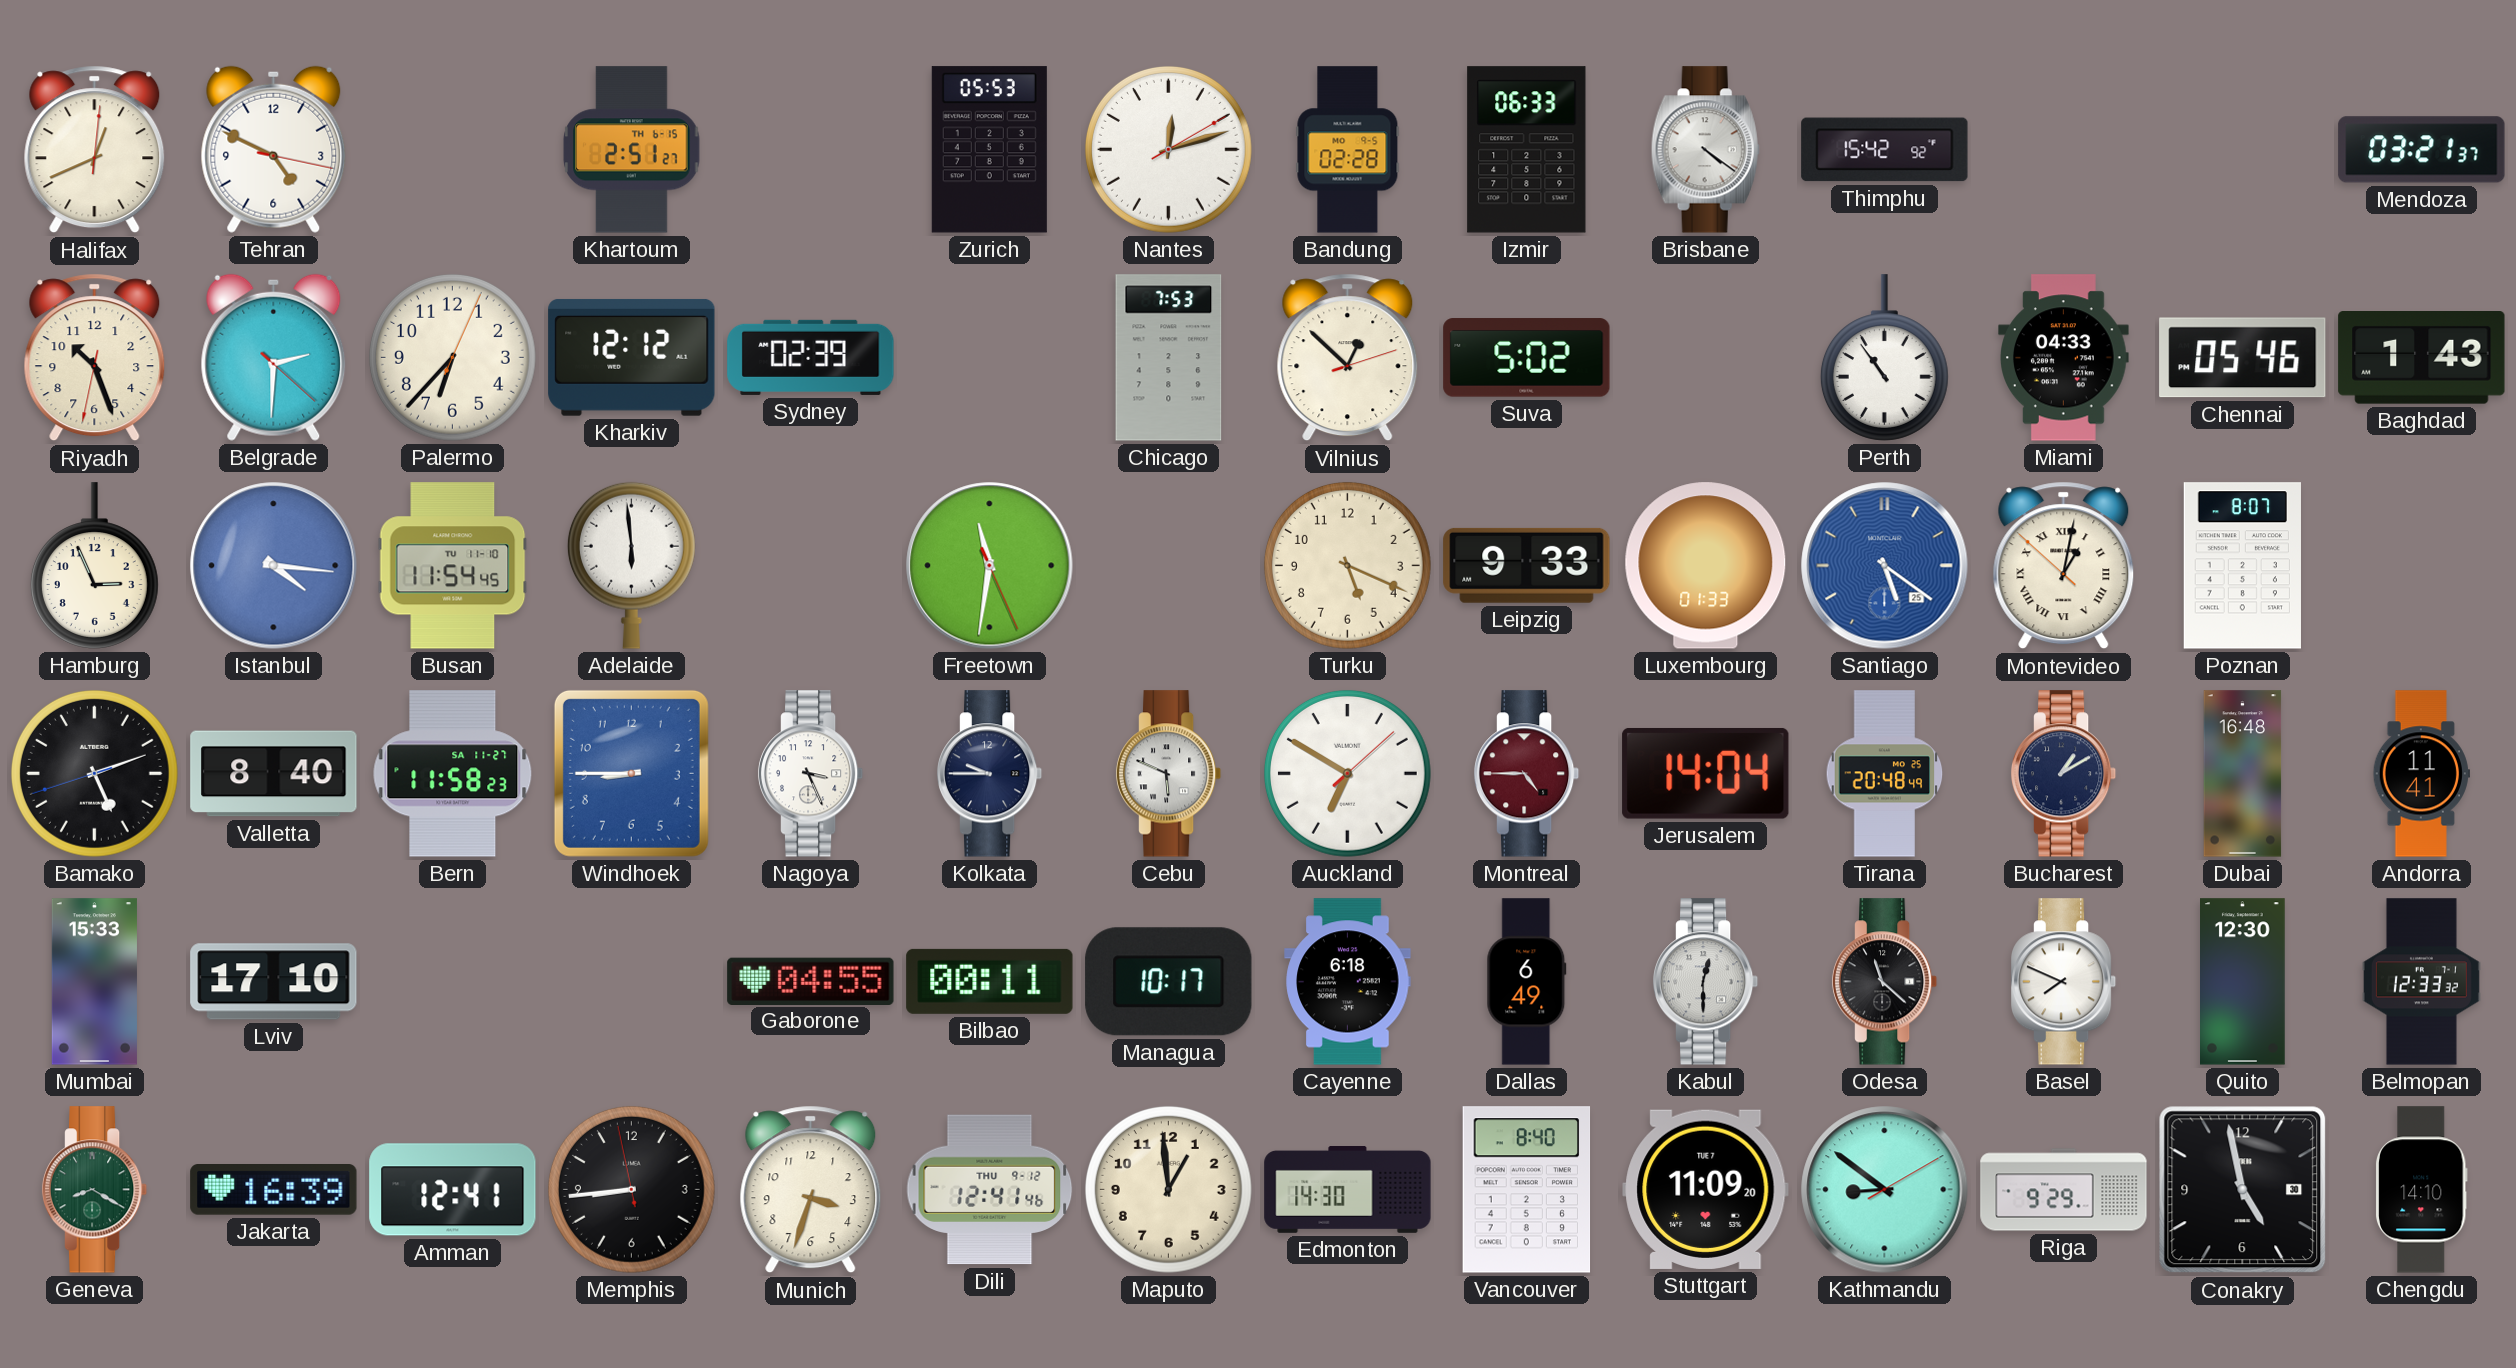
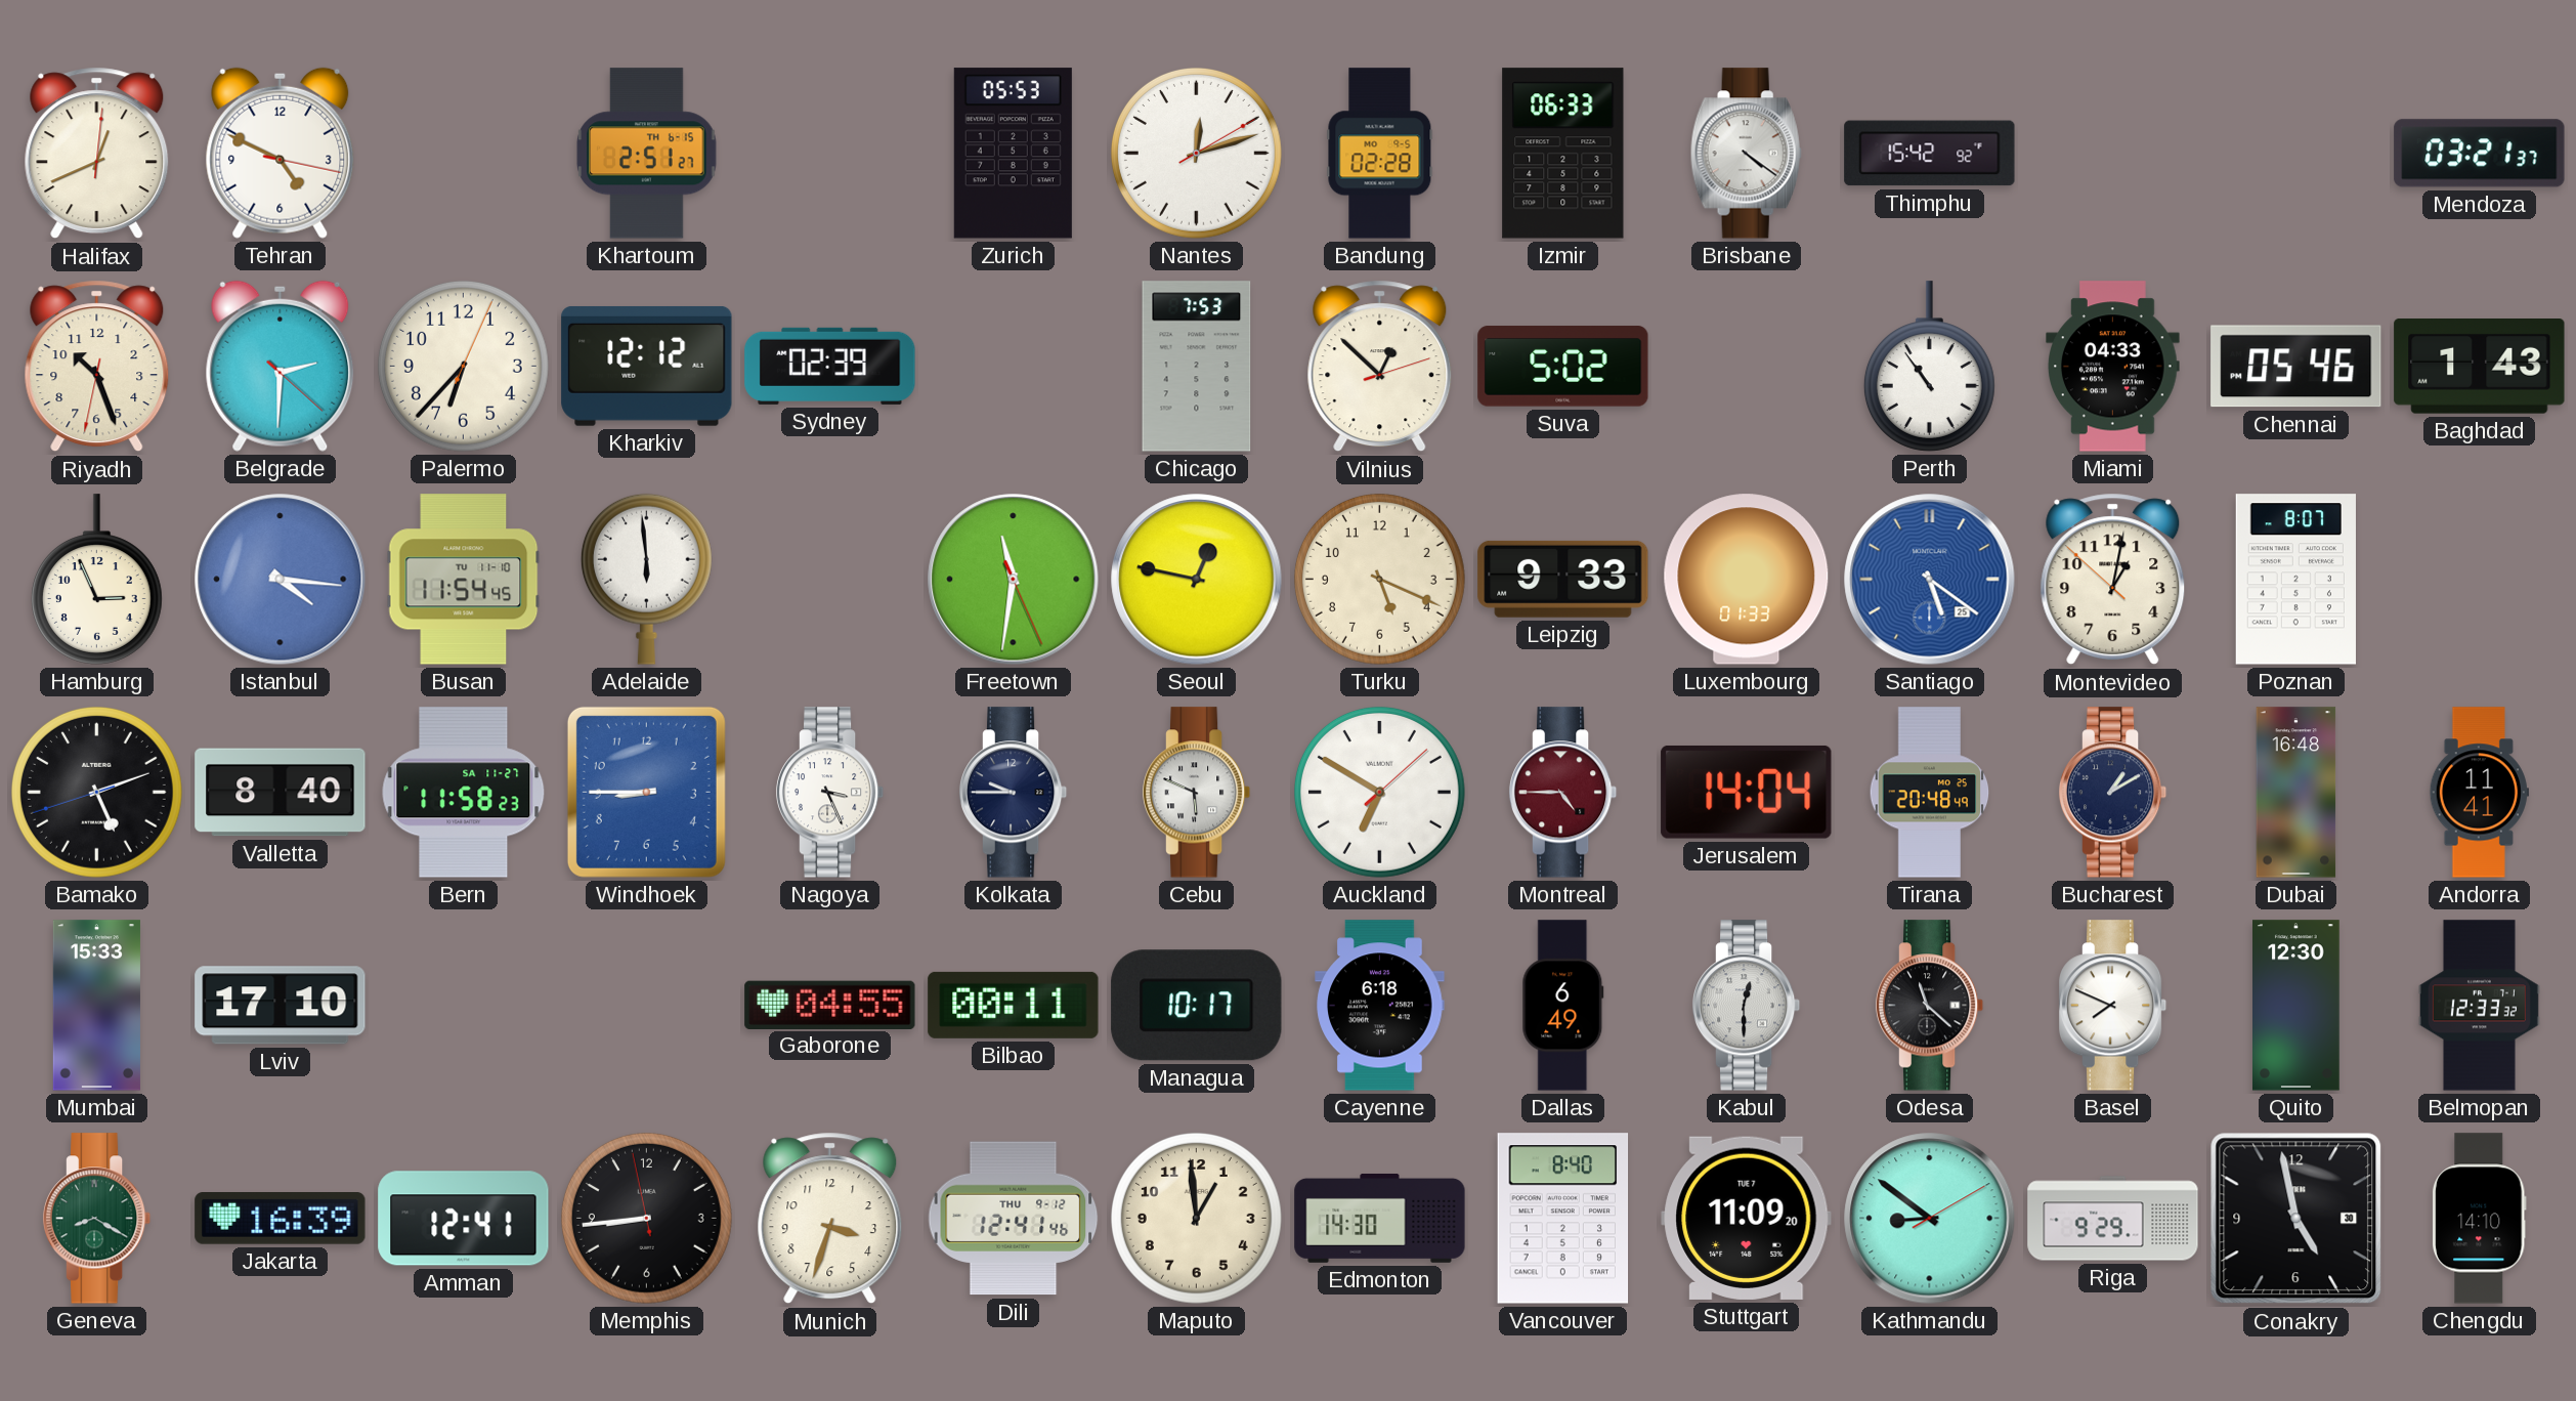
Seoul: none -> 12:47
Montevideo numerals: Roman -> Arabic
